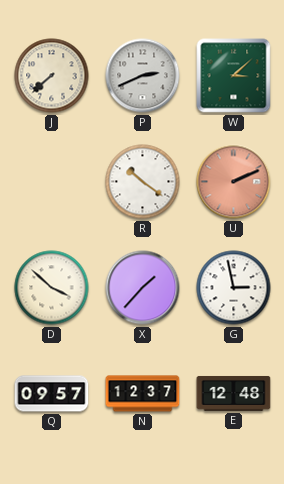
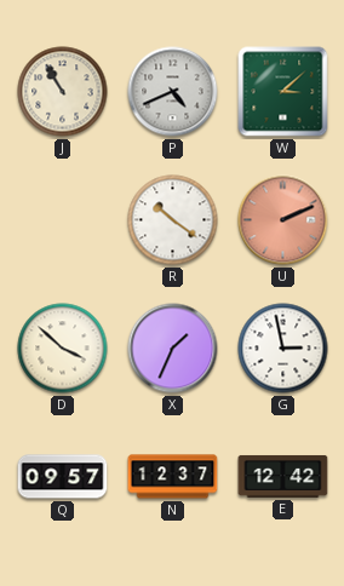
J: 7:38 -> 10:55
P: 2:41 -> 4:41
X: 1:37 -> 1:34
E: 12:48 -> 12:42
